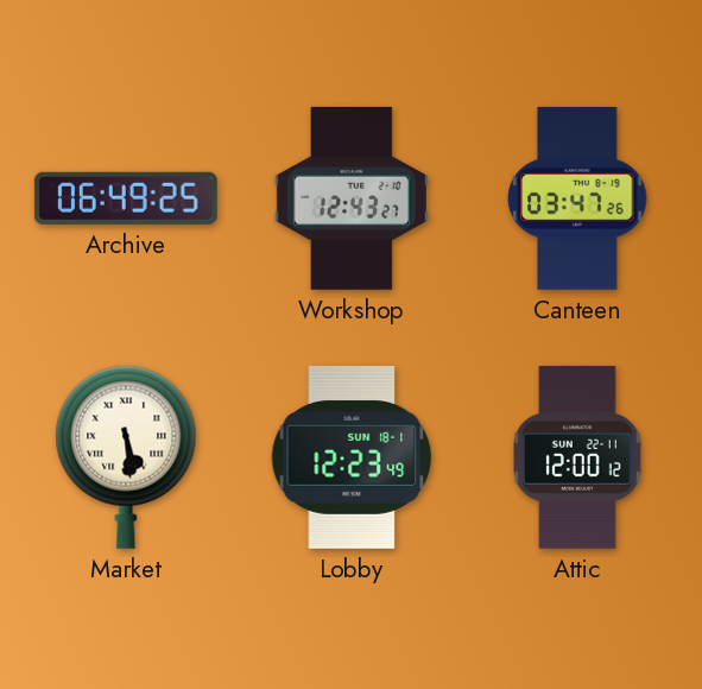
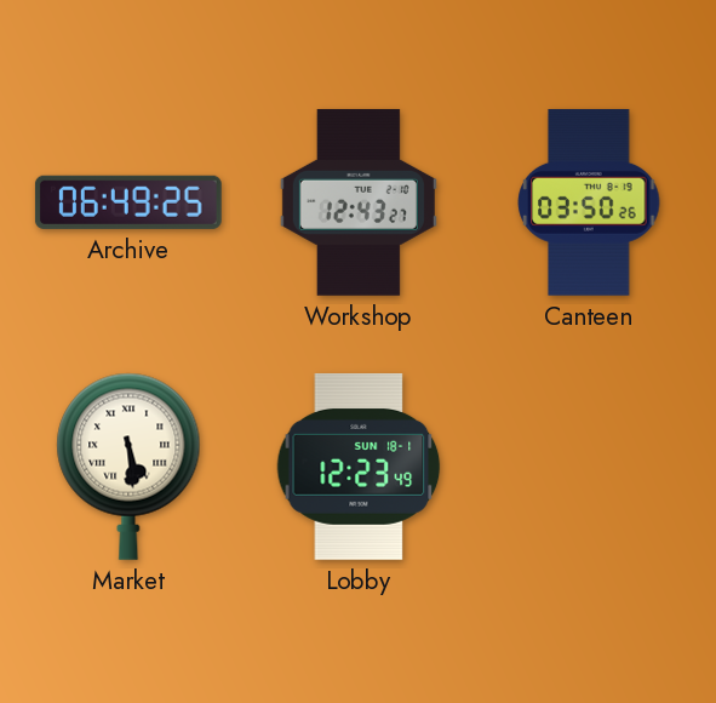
Canteen: 03:47 -> 03:50
Attic: 12:00 -> none
